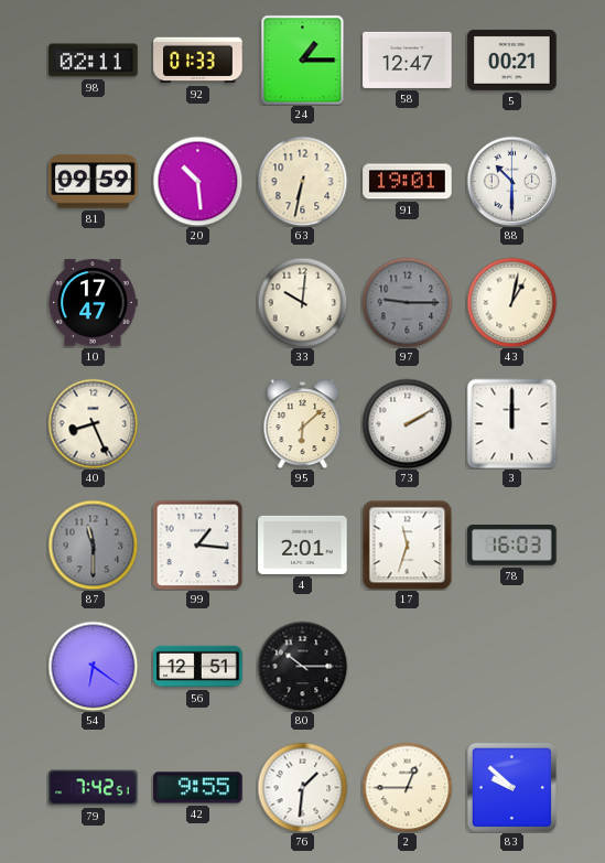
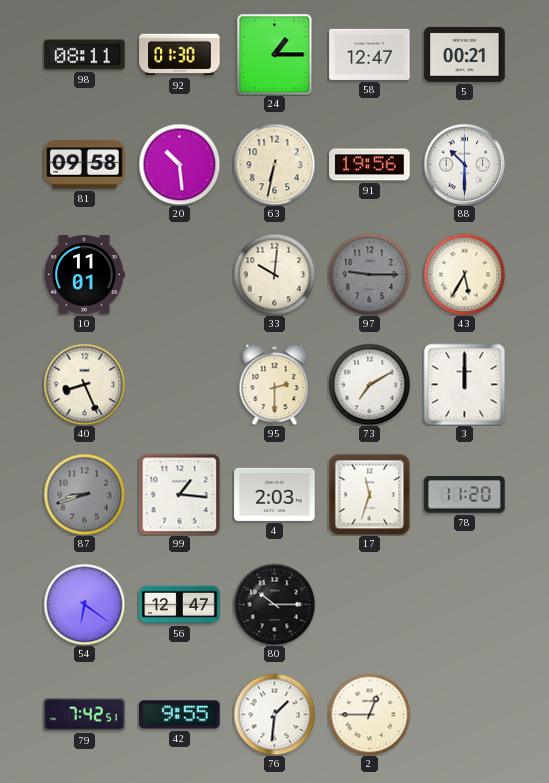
98: 02:11 -> 08:11
92: 01:33 -> 01:30
81: 09:59 -> 09:58
91: 19:01 -> 19:56
10: 17:47 -> 11:01
43: 1:02 -> 5:35
95: 6:08 -> 2:30
73: 2:10 -> 7:10
87: 11:30 -> 8:42
4: 2:01 -> 2:03
78: 16:03 -> 11:20
56: 12:51 -> 12:47
83: 9:52 -> none
